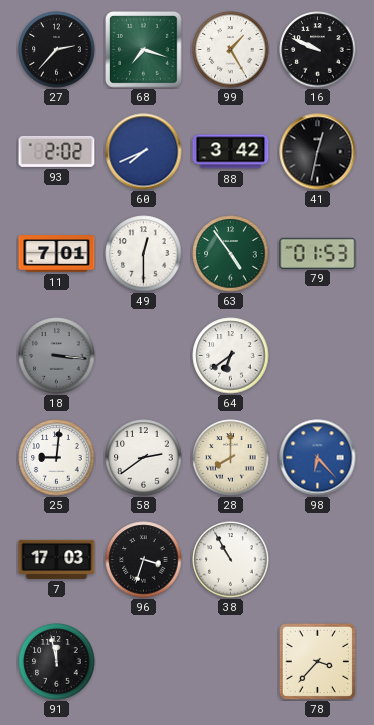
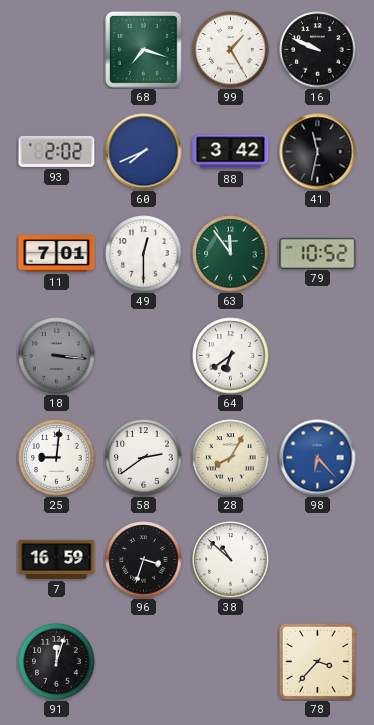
27: 2:37 -> none
41: 12:32 -> 11:32
63: 4:54 -> 11:54
79: 01:53 -> 10:52
28: 8:00 -> 8:05
7: 17:03 -> 16:59
38: 10:55 -> 10:52
91: 11:58 -> 12:03
